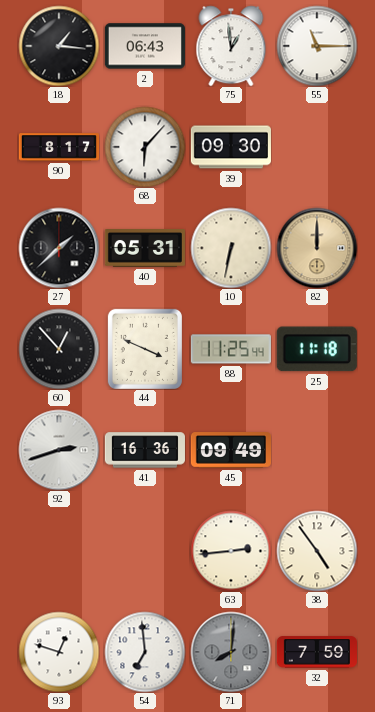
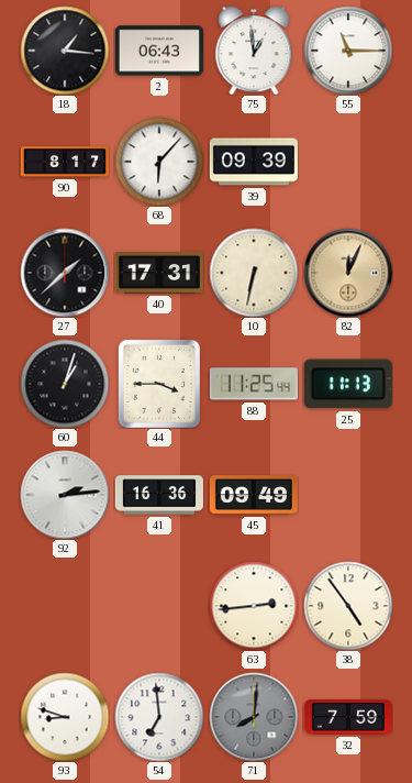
39: 09:30 -> 09:39
40: 05:31 -> 17:31
82: 12:00 -> 12:04
60: 12:53 -> 1:03
44: 3:49 -> 3:45
25: 11:18 -> 11:13
92: 2:42 -> 2:14
93: 12:48 -> 8:48
